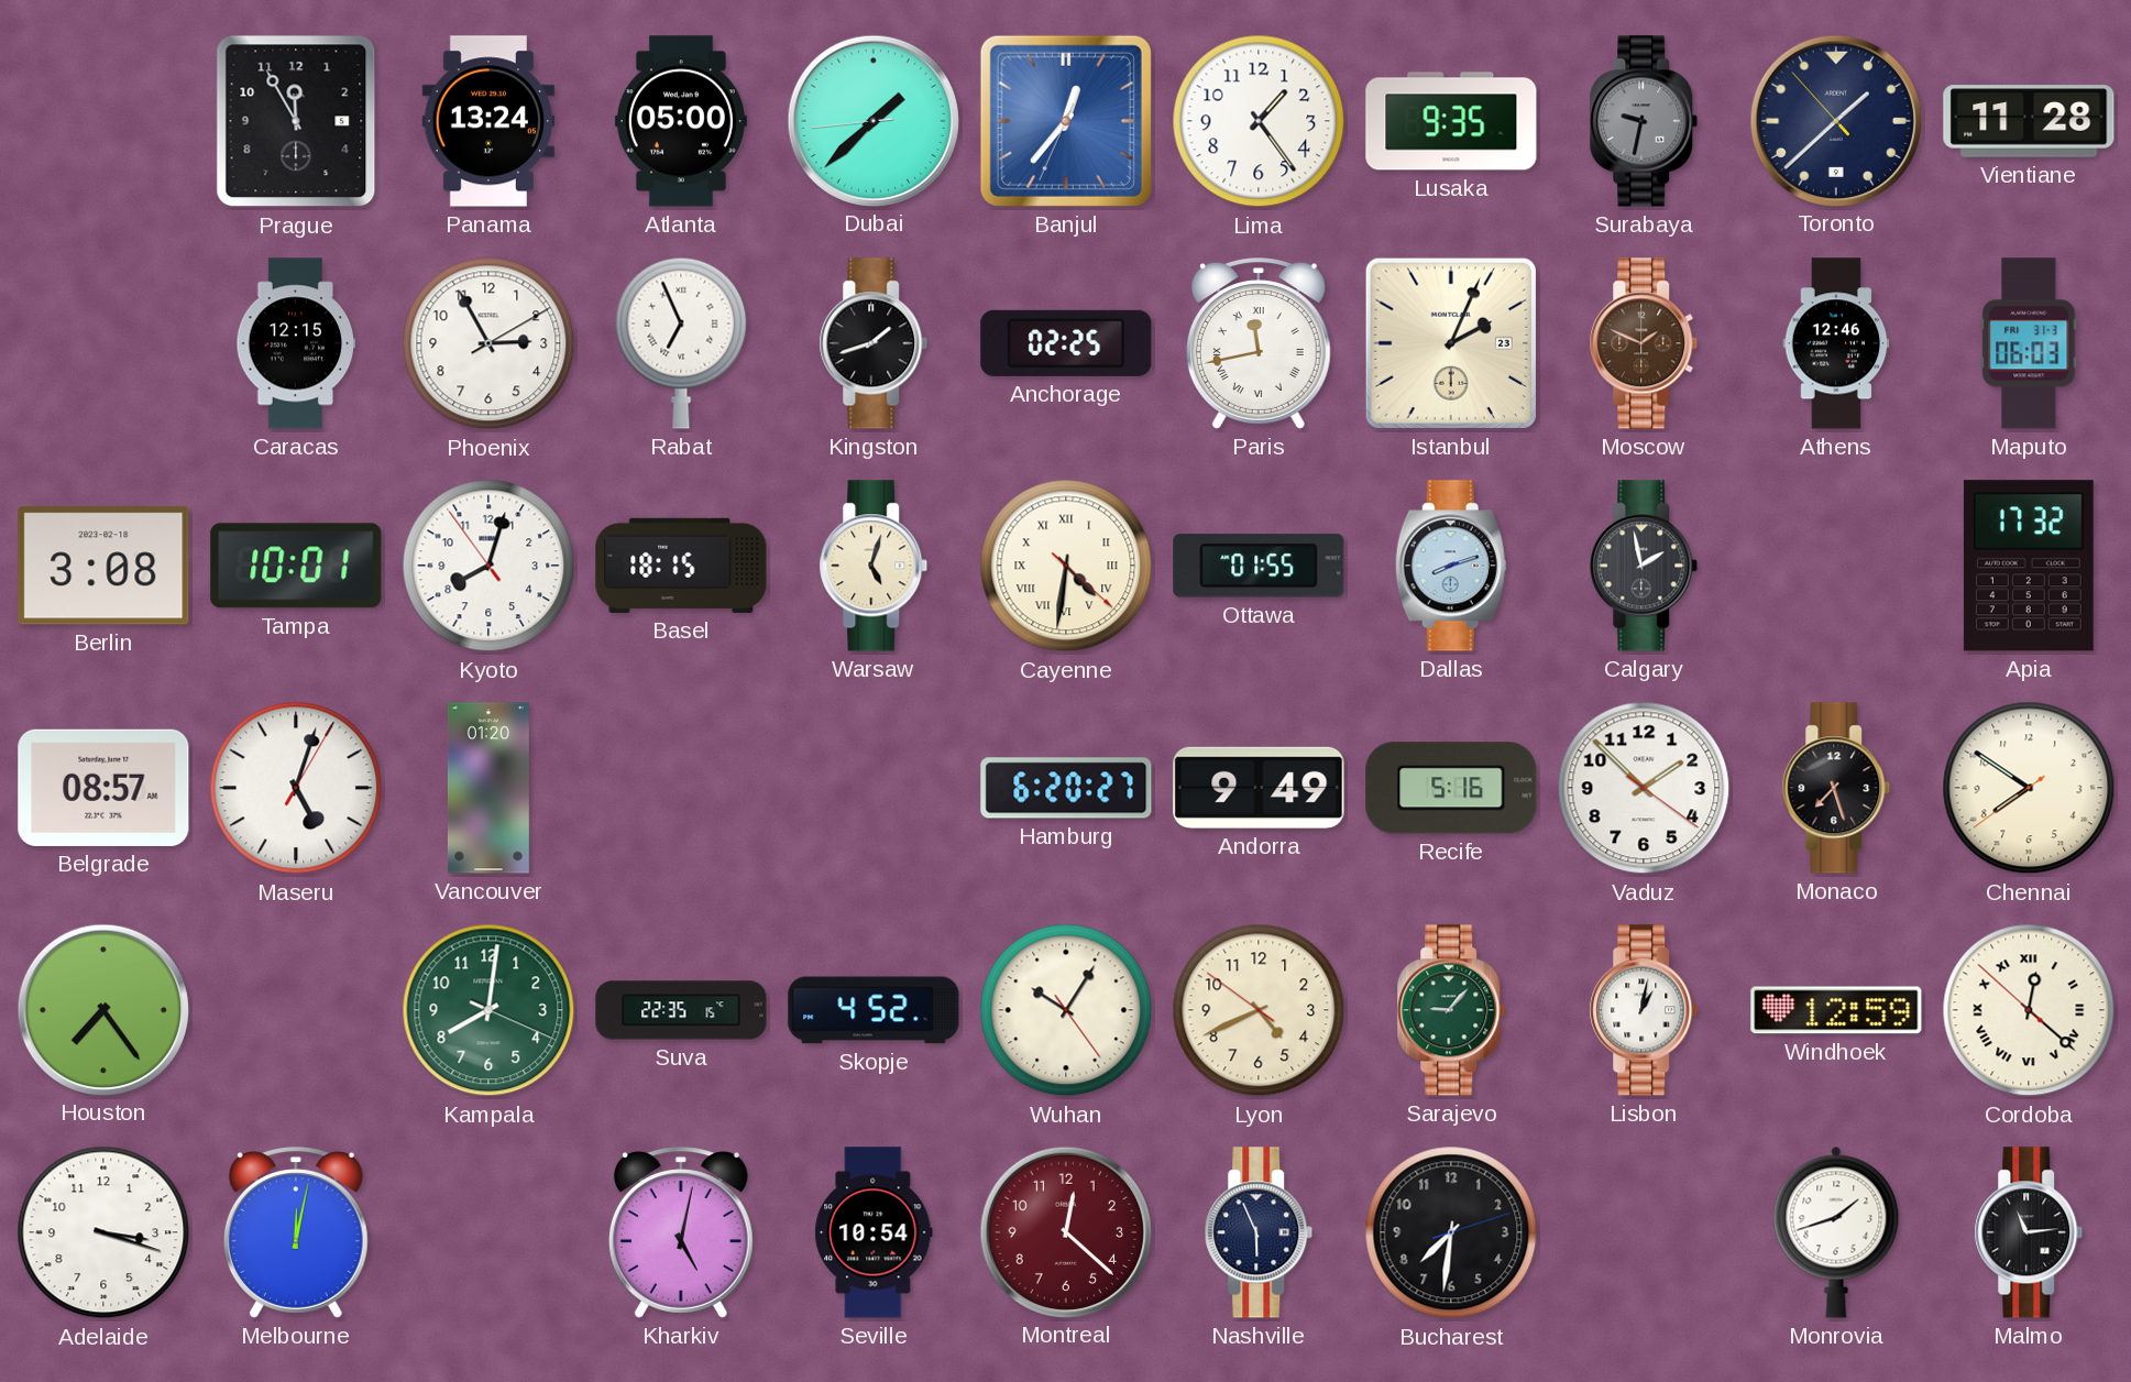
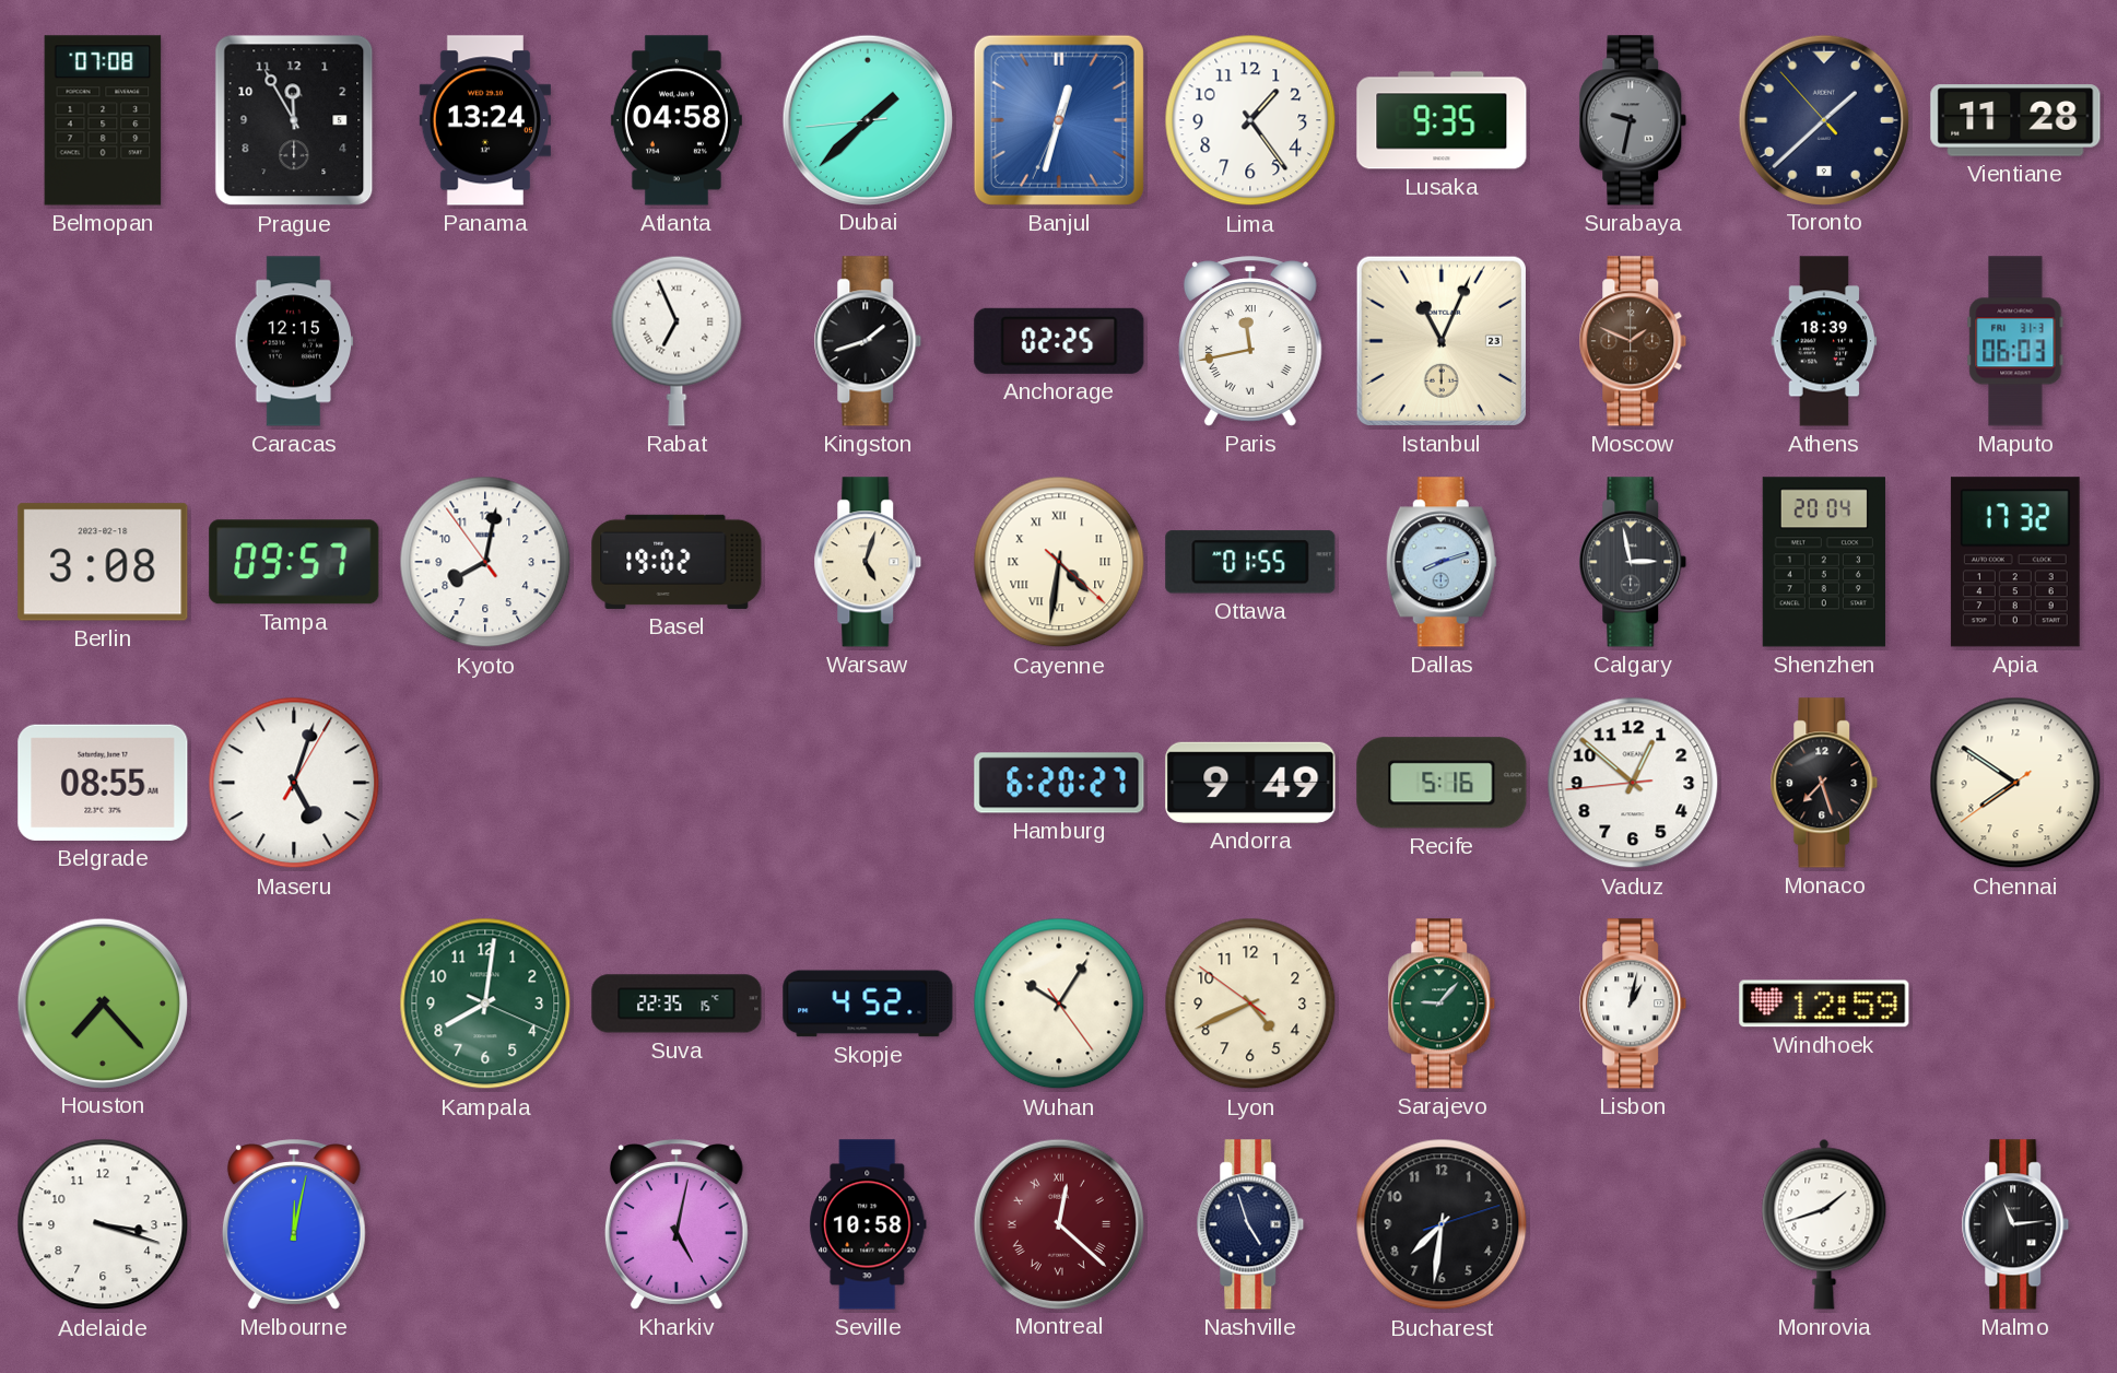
Belmopan: none -> 07:08
Atlanta: 05:00 -> 04:58
Banjul: 12:36 -> 12:32
Phoenix: 2:55 -> none
Istanbul: 2:04 -> 11:04
Athens: 12:46 -> 18:39
Tampa: 10:01 -> 09:57
Kyoto: 8:02 -> 8:01
Basel: 18:15 -> 19:02
Calgary: 1:58 -> 2:58
Shenzhen: none -> 20:04
Belgrade: 08:57 -> 08:55
Vancouver: 01:20 -> none
Vaduz: 1:52 -> 12:51
Houston: 7:24 -> 7:23
Cordoba: 12:21 -> none
Seville: 10:54 -> 10:58
Montreal numerals: Arabic -> Roman
Nashville: 5:56 -> 4:57
